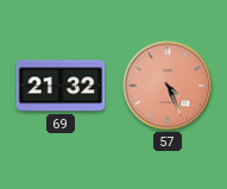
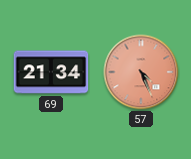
69: 21:32 -> 21:34
